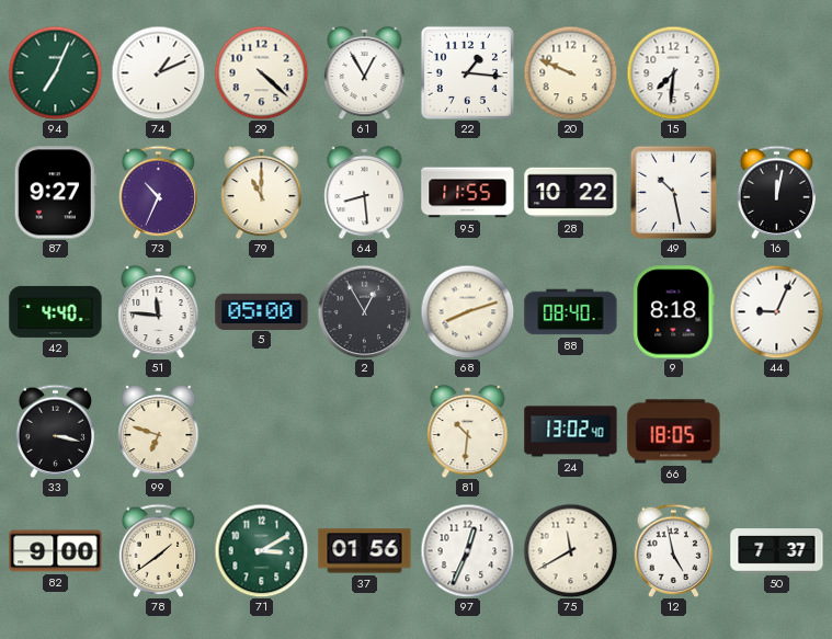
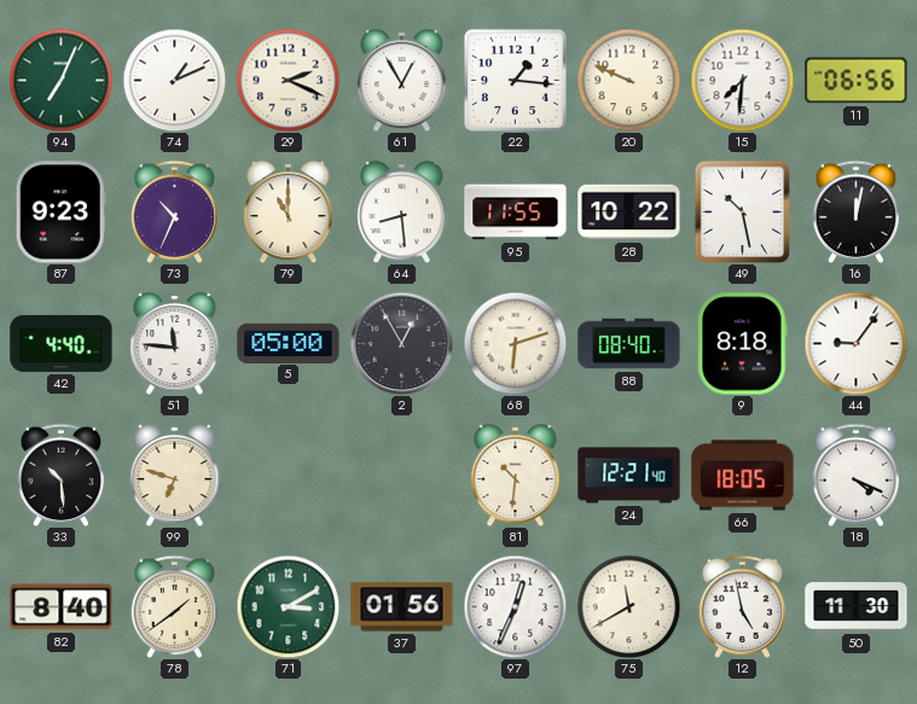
29: 4:22 -> 2:19
11: none -> 06:56
87: 9:27 -> 9:23
68: 8:12 -> 6:12
44: 9:04 -> 9:06
33: 3:17 -> 10:29
24: 13:02 -> 12:21
18: none -> 4:19
82: 9:00 -> 8:40
50: 7:37 -> 11:30
